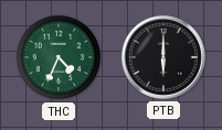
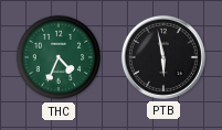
PTB: 6:00 -> 5:58
